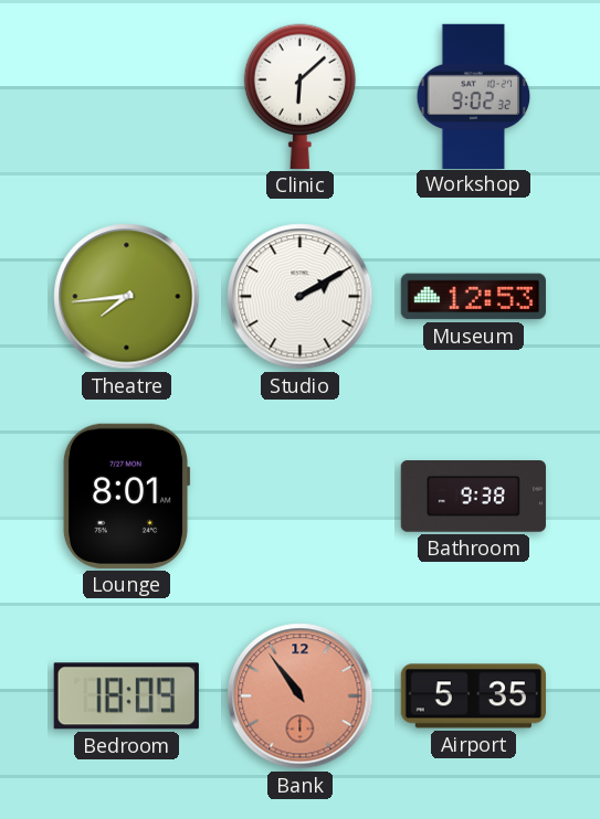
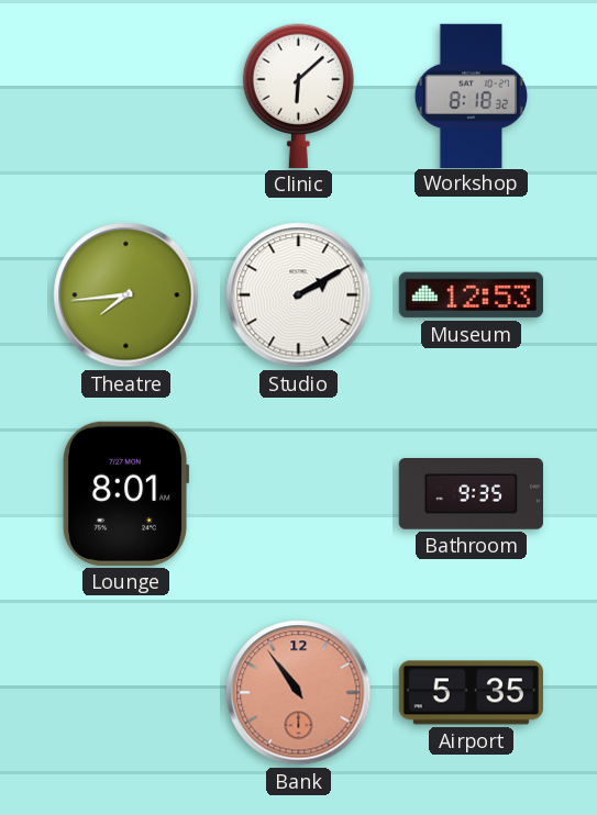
Workshop: 9:02 -> 8:18
Bathroom: 9:38 -> 9:35
Bedroom: 18:09 -> none
